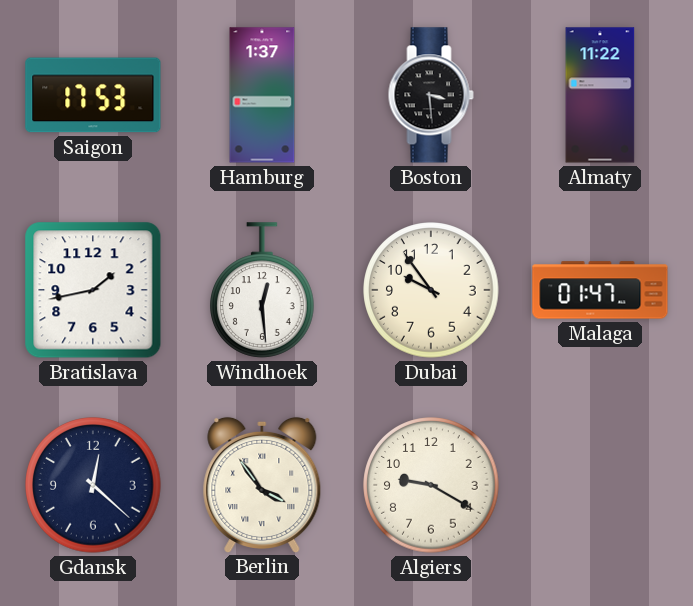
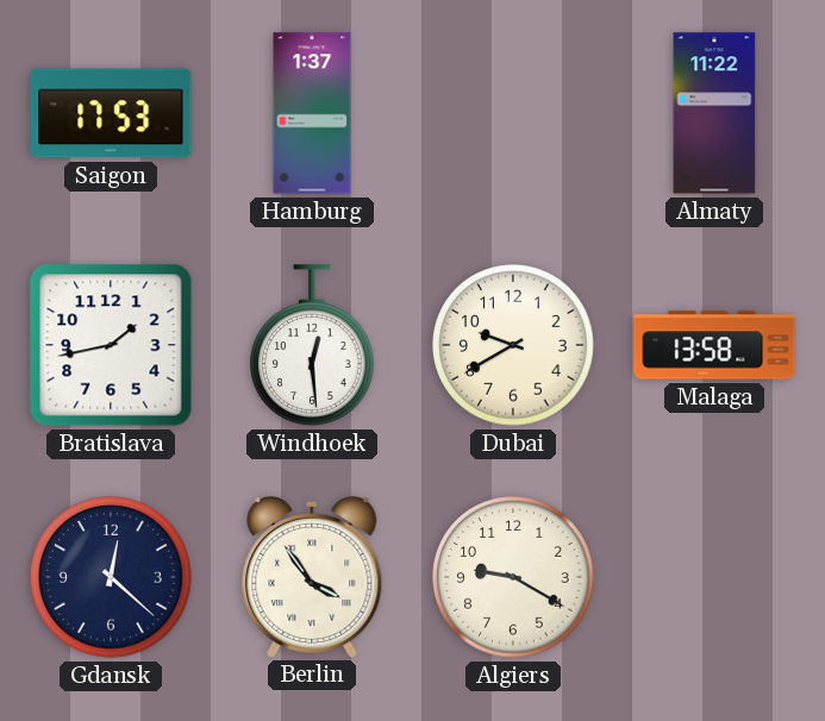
Boston: 3:29 -> none
Dubai: 9:54 -> 9:40
Malaga: 01:47 -> 13:58
